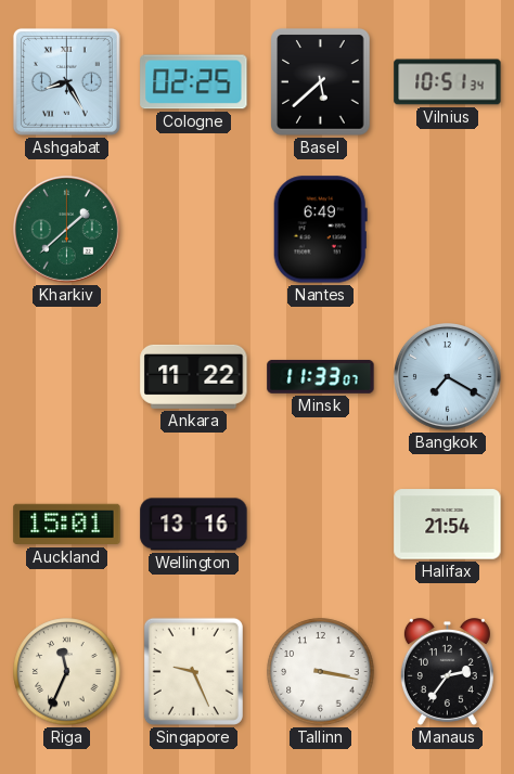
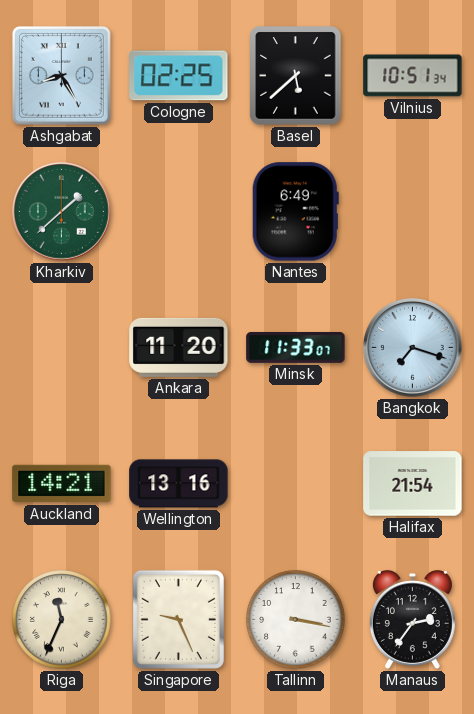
Ankara: 11:22 -> 11:20
Bangkok: 7:20 -> 7:18
Auckland: 15:01 -> 14:21
